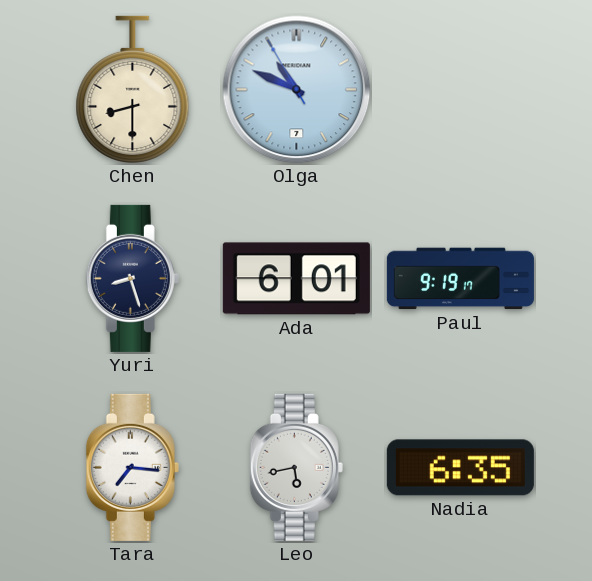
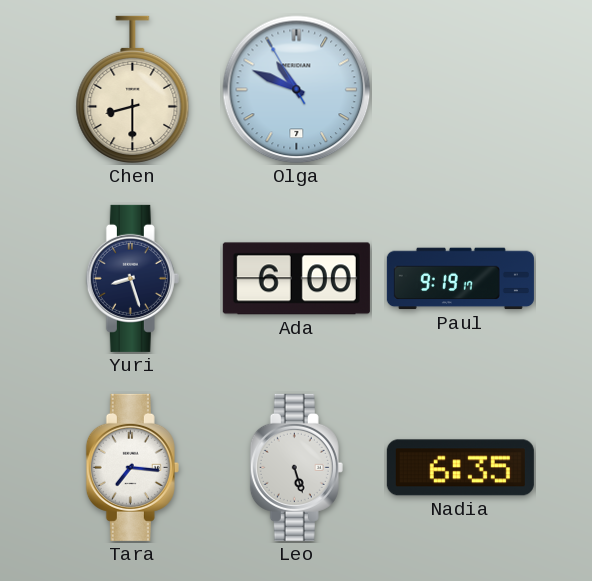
Ada: 6:01 -> 6:00
Leo: 5:43 -> 5:27
